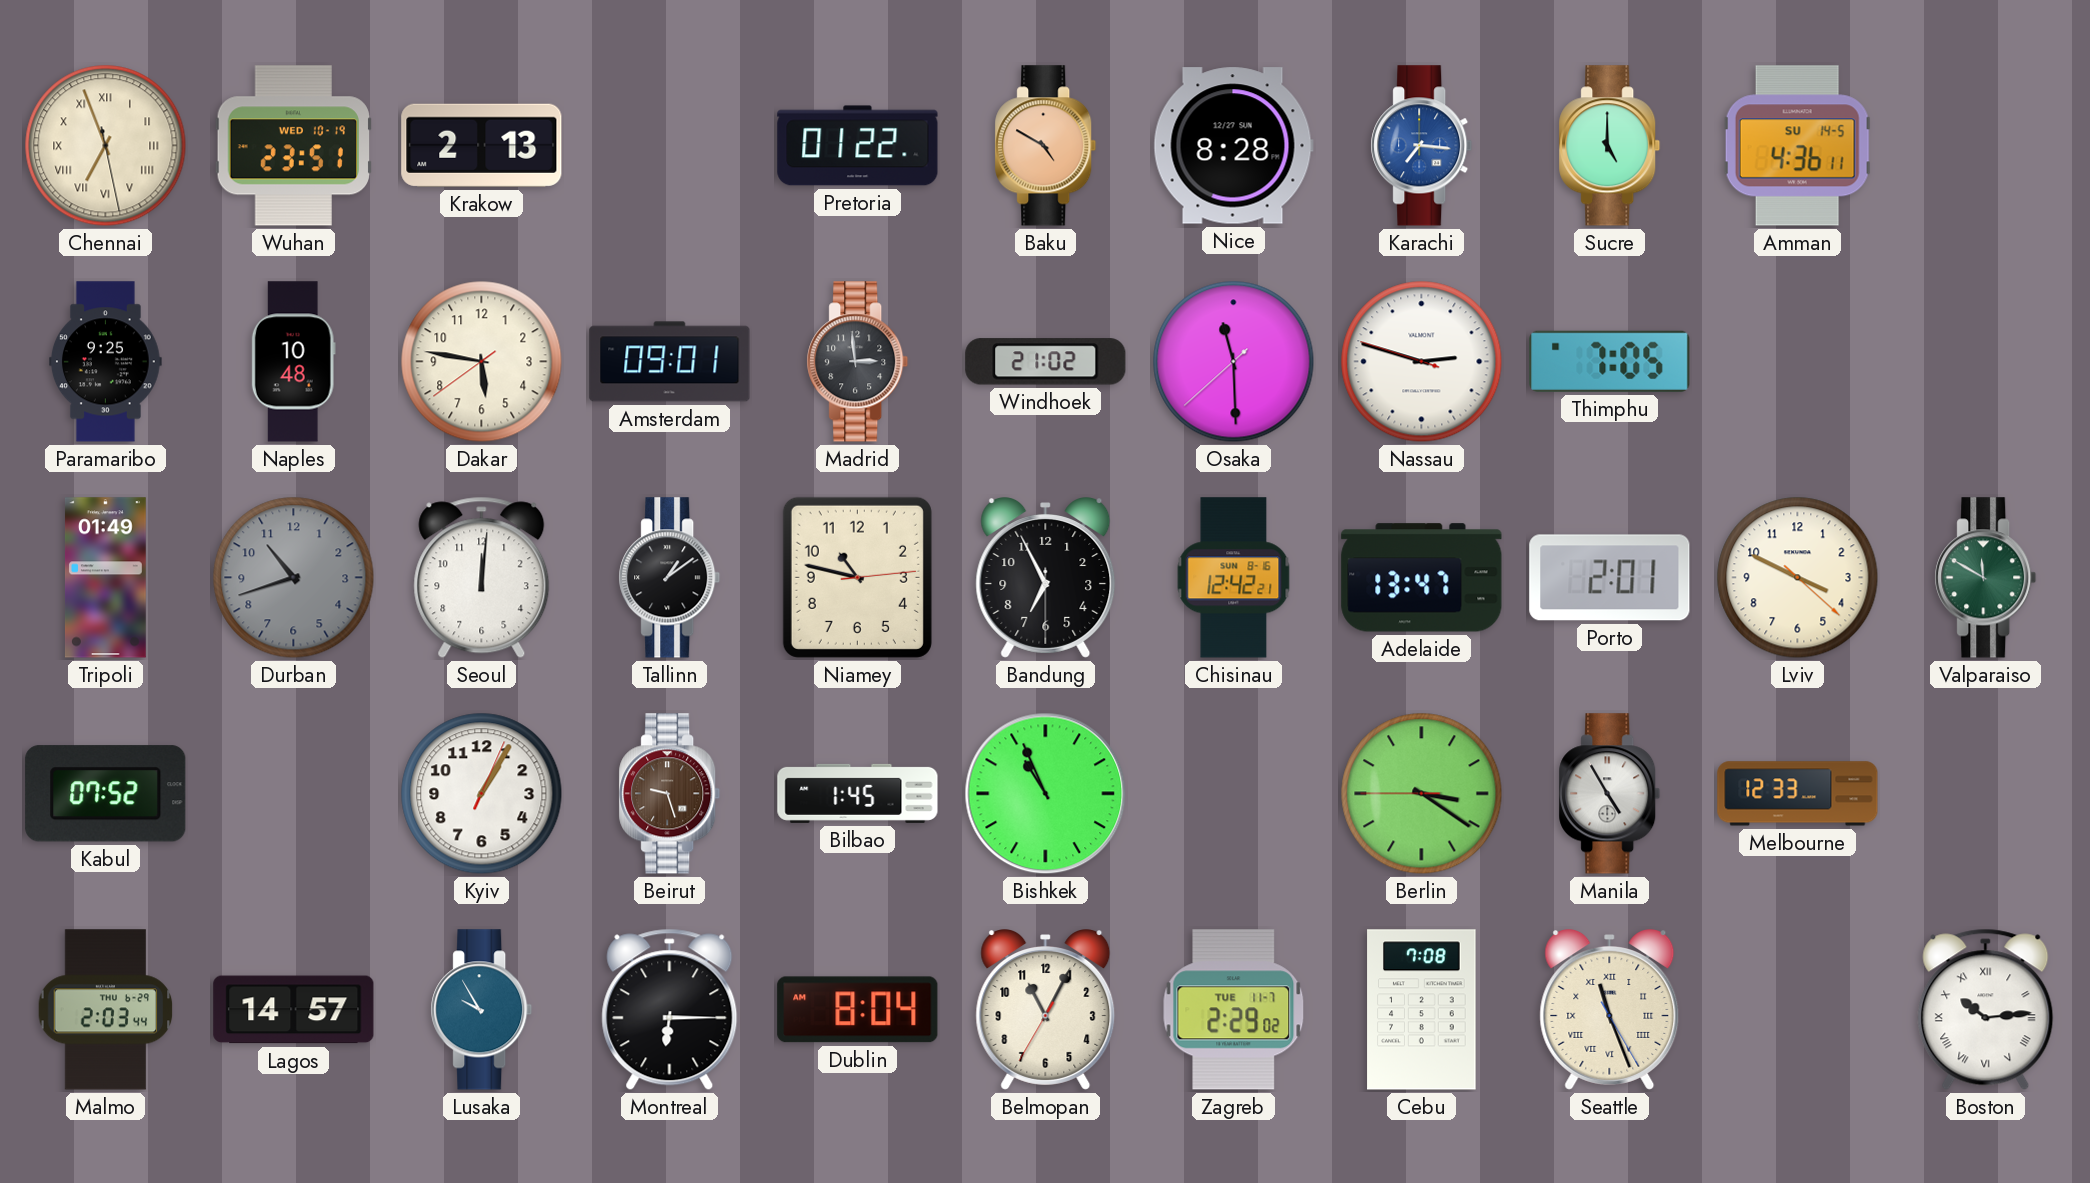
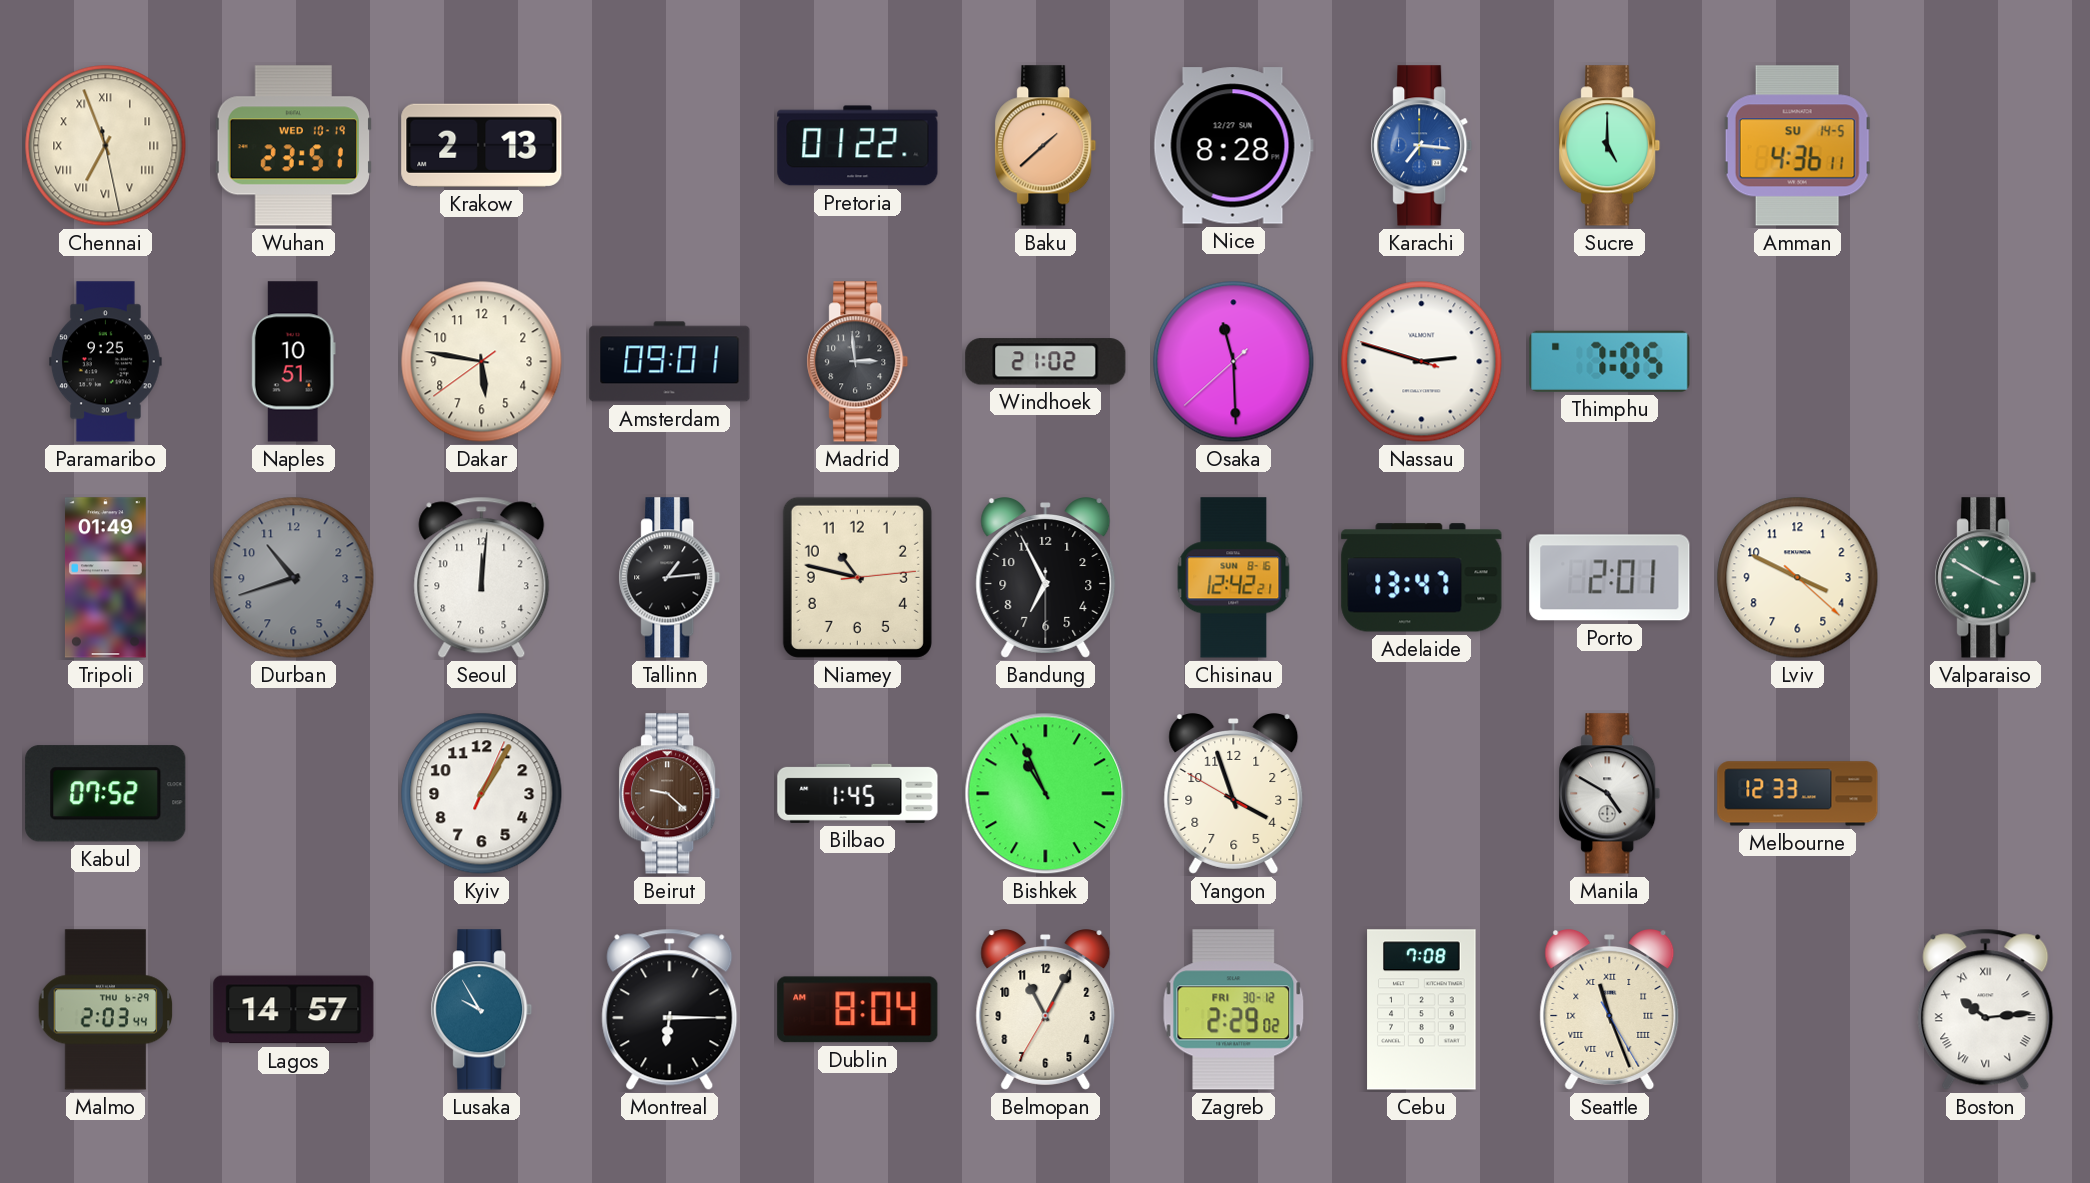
Baku: 4:50 -> 1:38
Naples: 10:48 -> 10:51
Tallinn: 1:09 -> 1:14
Valparaiso: 11:50 -> 3:50
Beirut: 9:27 -> 9:22
Yangon: none -> 3:56
Berlin: 3:20 -> none
Manila: 4:55 -> 4:50
Zagreb date: TUE 11-7 -> FRI 30-12
